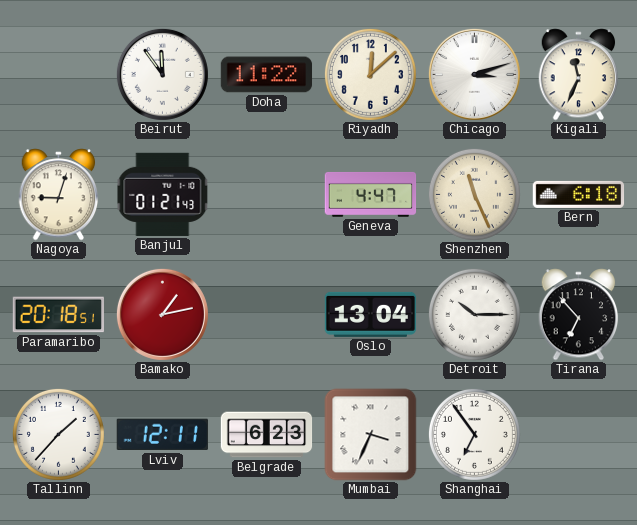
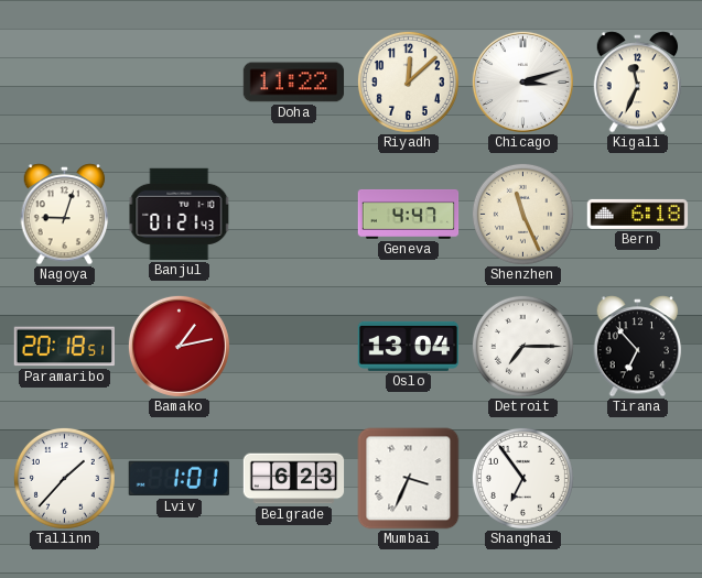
Beirut: 11:54 -> none
Detroit: 10:15 -> 7:15
Lviv: 12:11 -> 1:01
